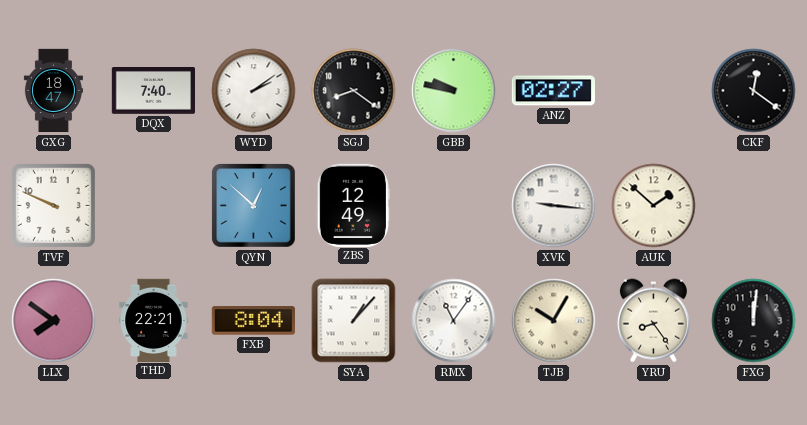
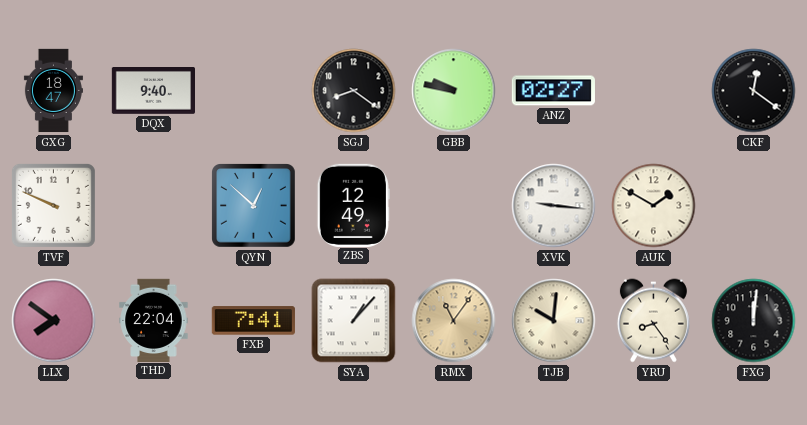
DQX: 7:40 -> 9:40
WYD: 2:09 -> none
AUK: 1:52 -> 1:50
THD: 22:21 -> 22:04
FXB: 8:04 -> 7:41
RMX dial: white -> champagne
TJB: 10:05 -> 10:01
